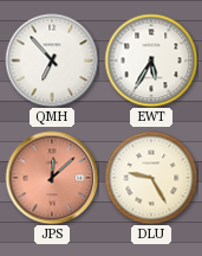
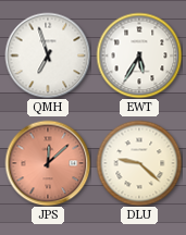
QMH: 6:53 -> 6:57
DLU: 9:25 -> 9:22
